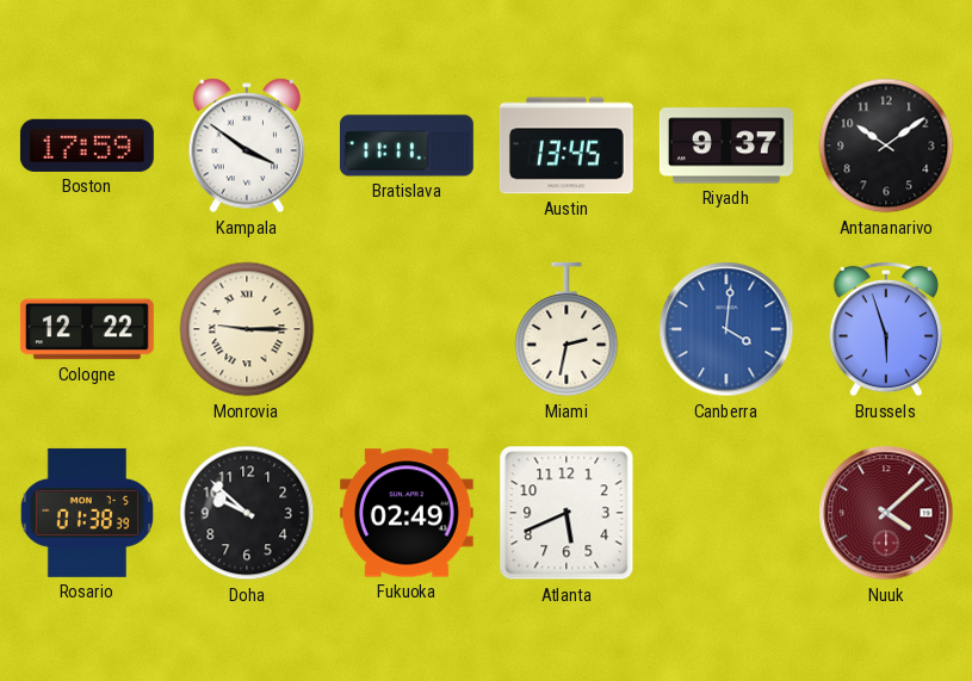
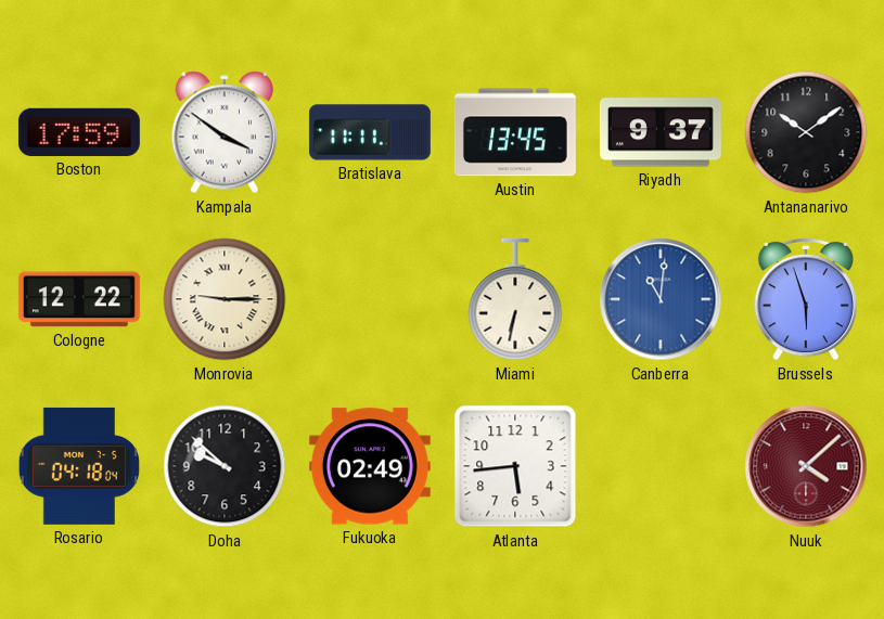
Miami: 2:32 -> 6:32
Canberra: 4:01 -> 11:01
Rosario: 01:38 -> 04:18
Atlanta: 5:41 -> 5:44
